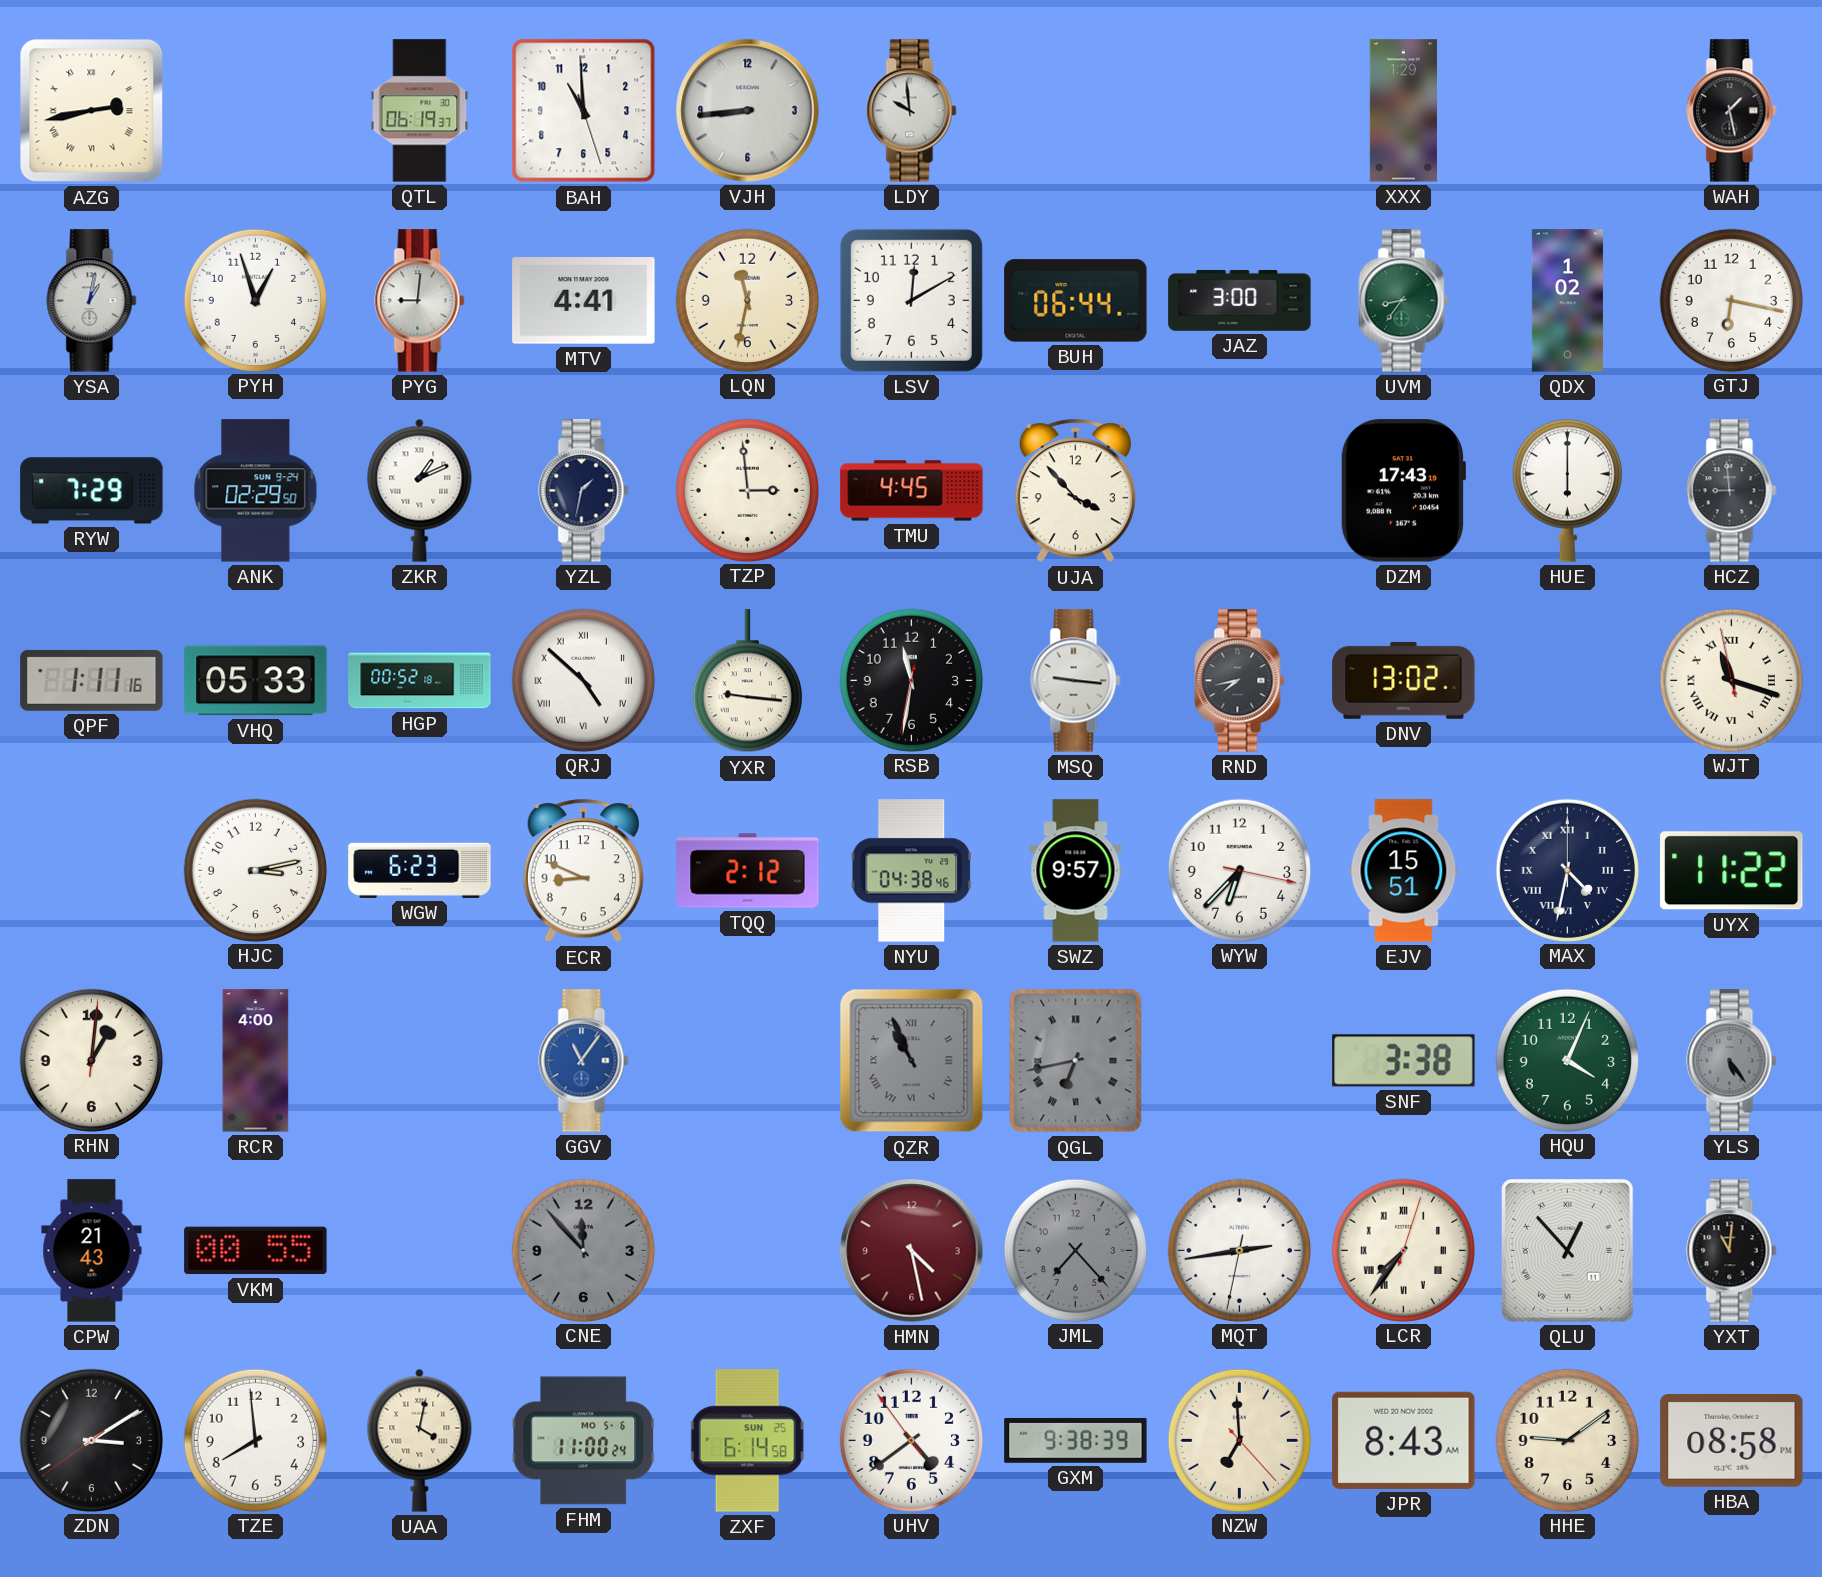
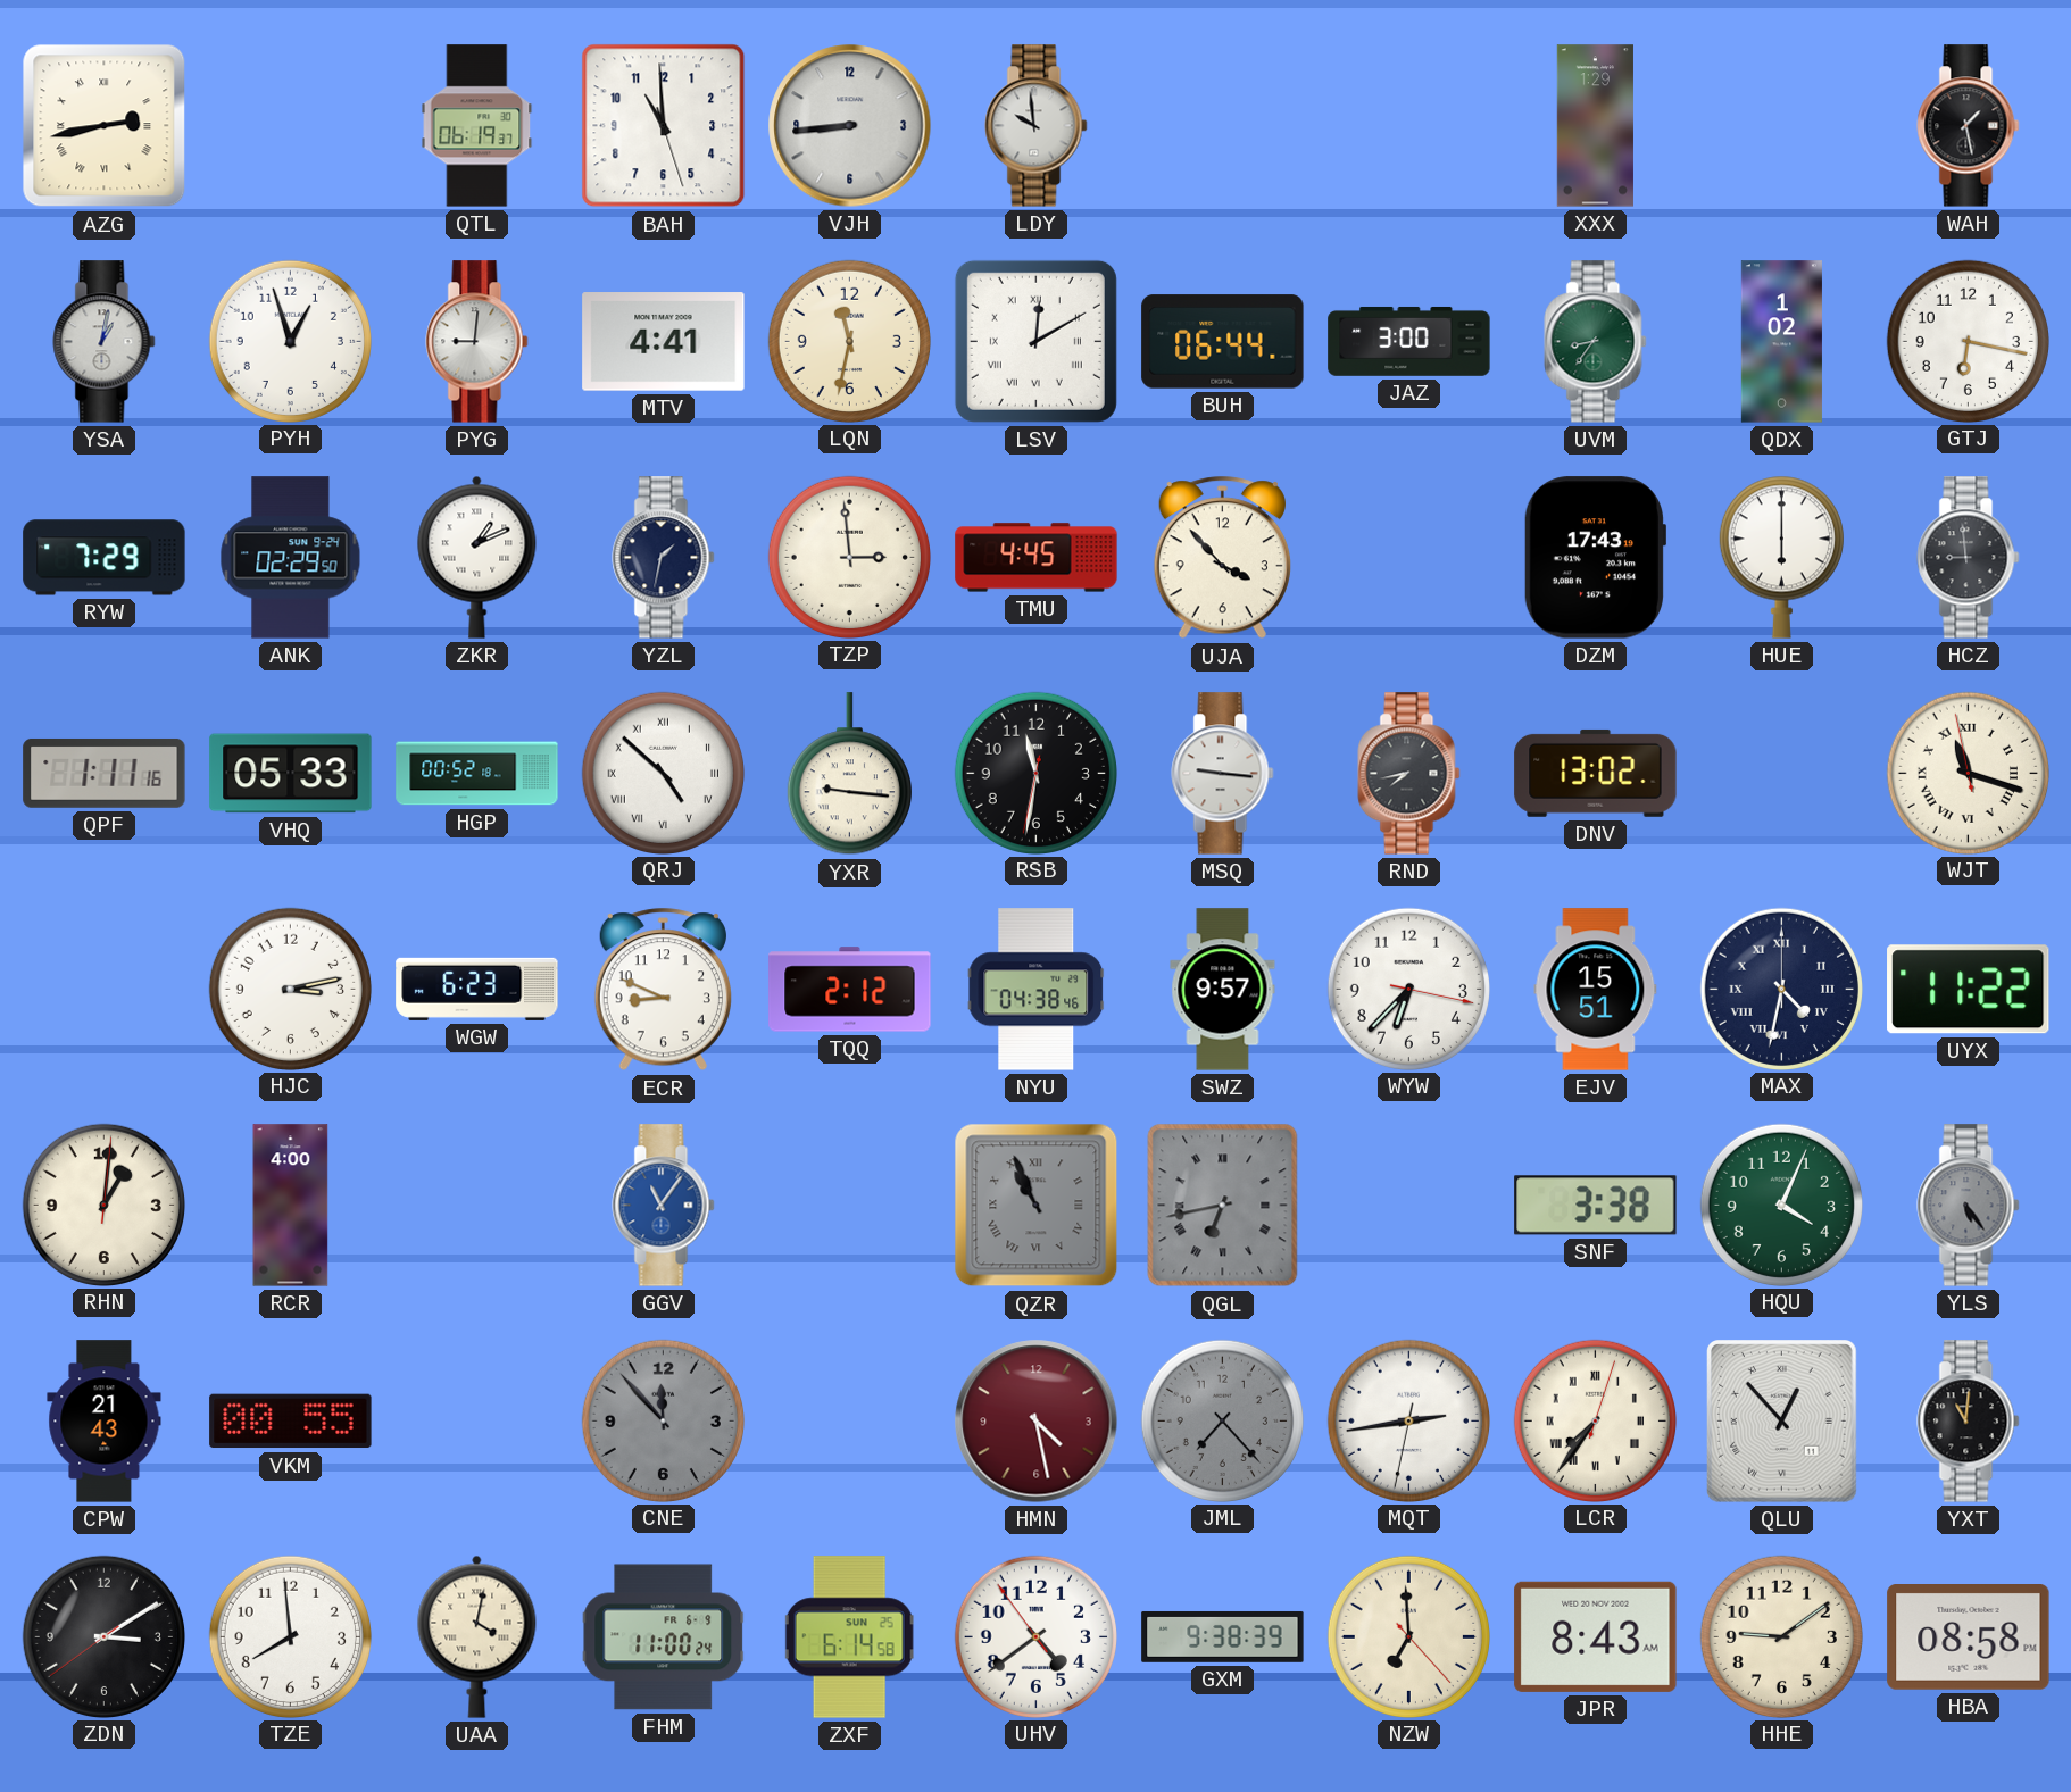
LSV numerals: Arabic -> Roman
FHM date: MO 5-6 -> FR 6-9
